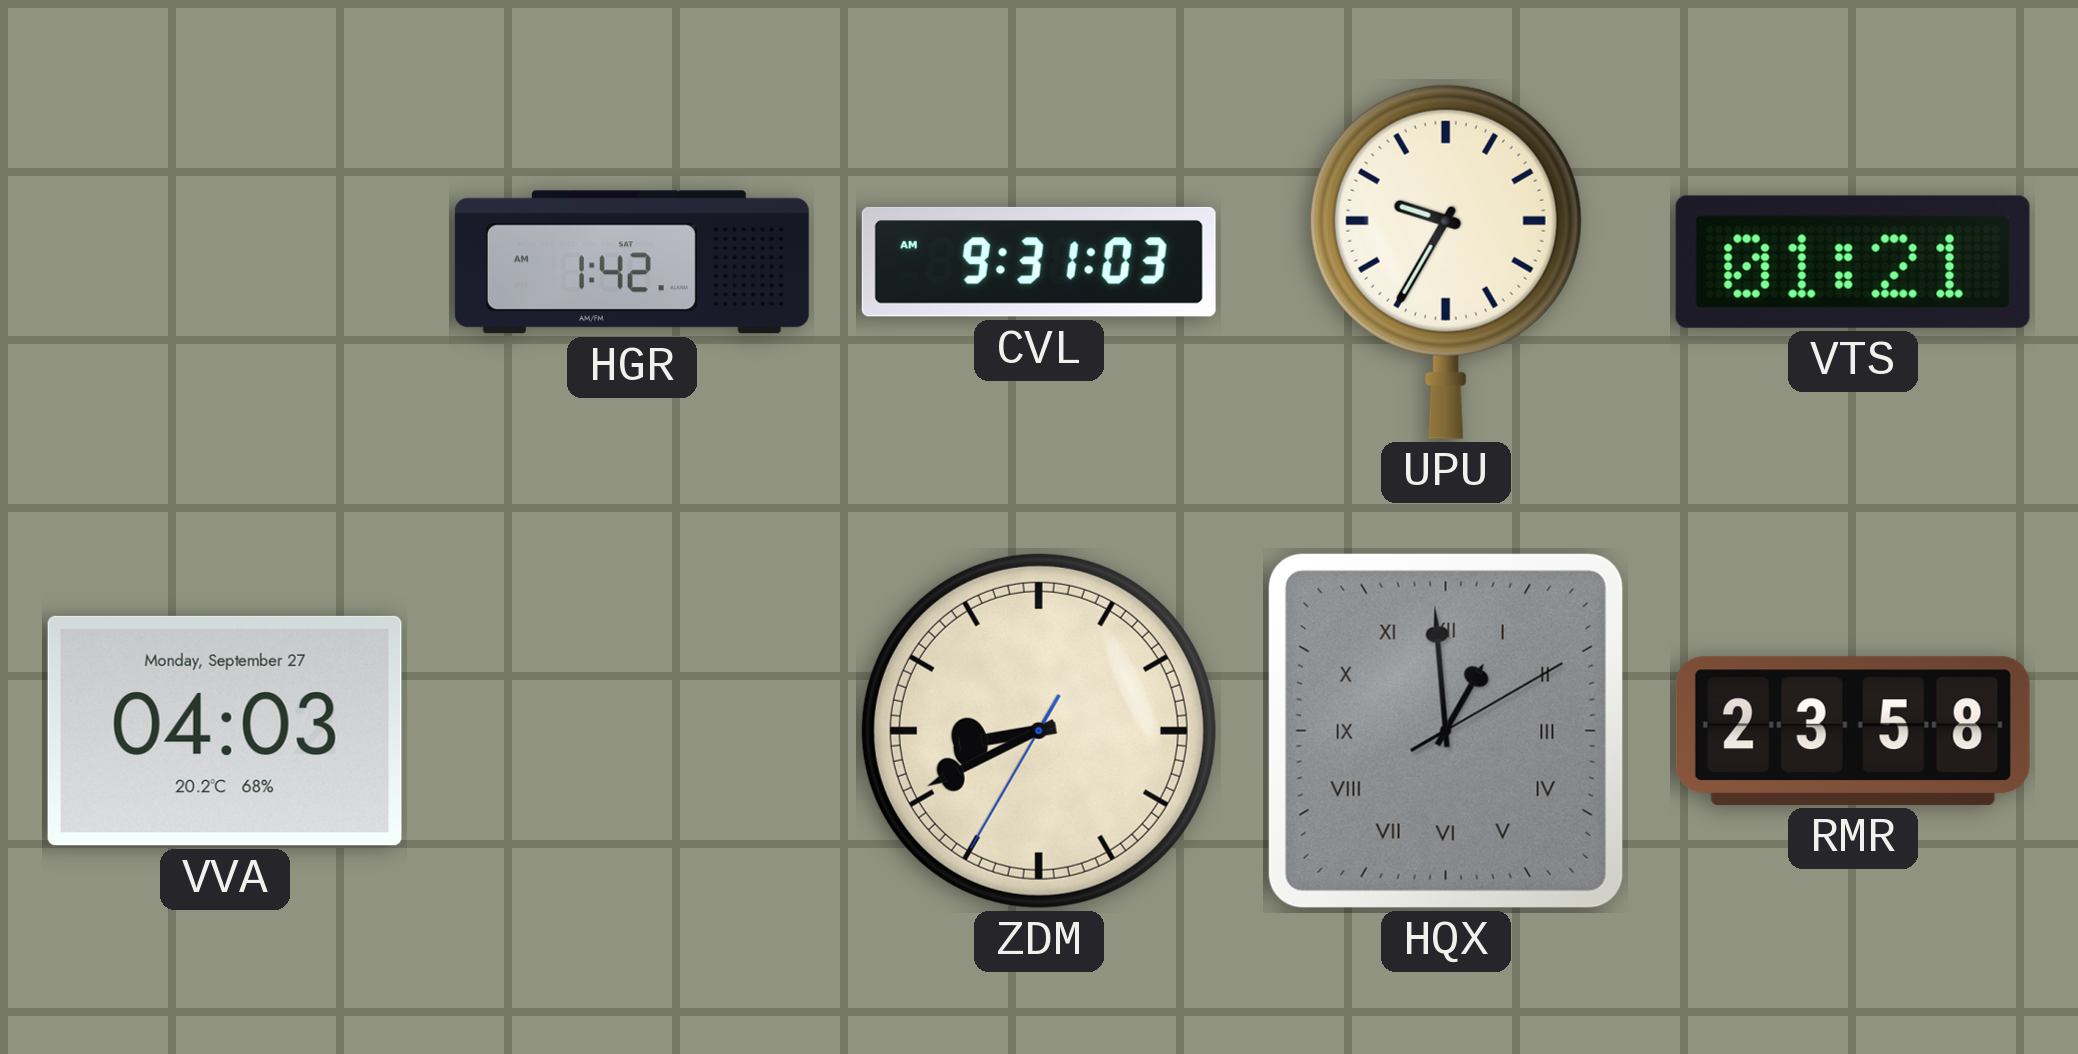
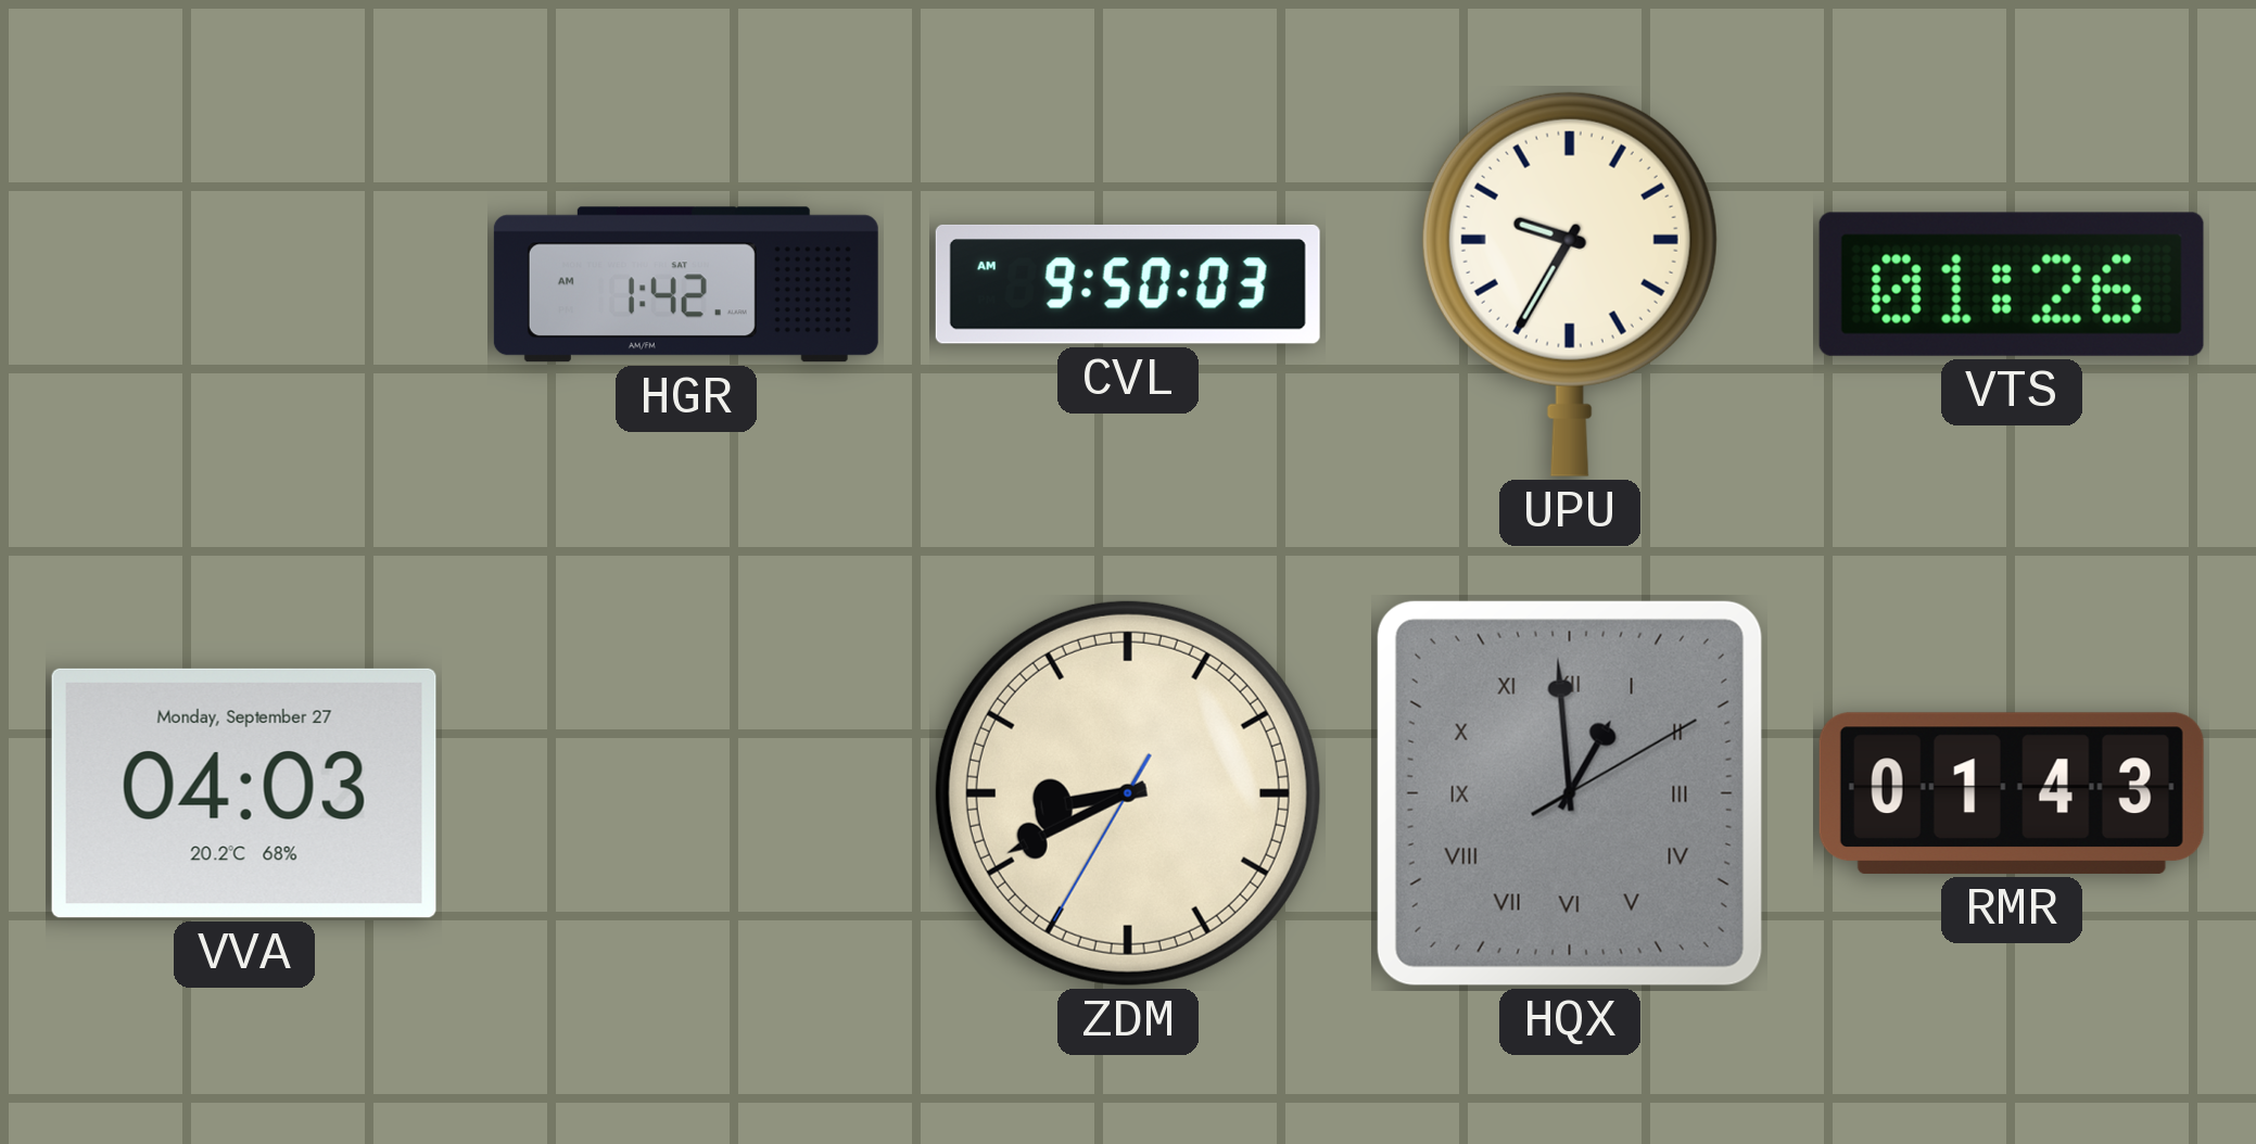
CVL: 9:31 -> 9:50
VTS: 01:21 -> 01:26
RMR: 23:58 -> 01:43
